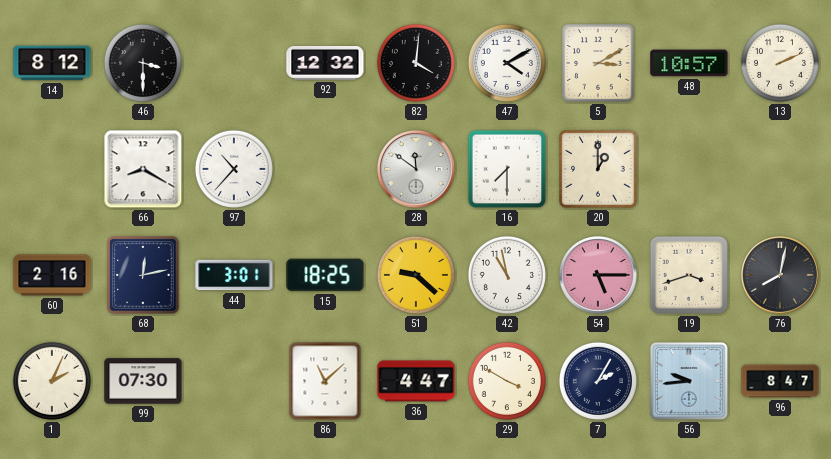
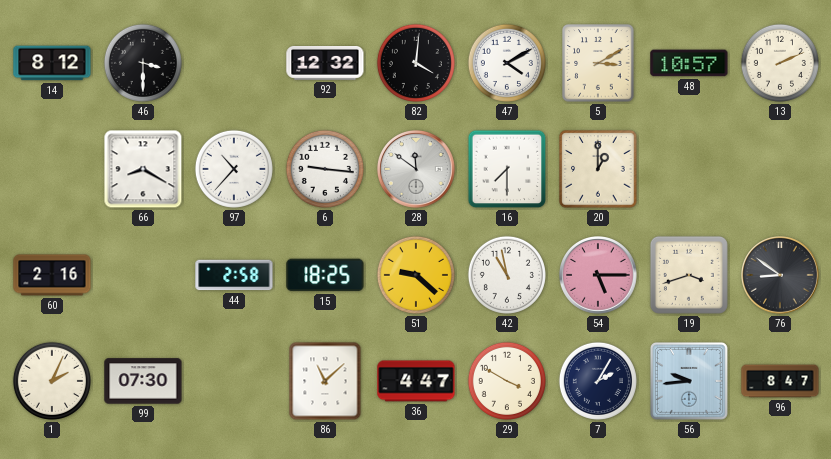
6: none -> 9:16
68: 12:13 -> none
44: 3:01 -> 2:58
76: 8:02 -> 8:51
